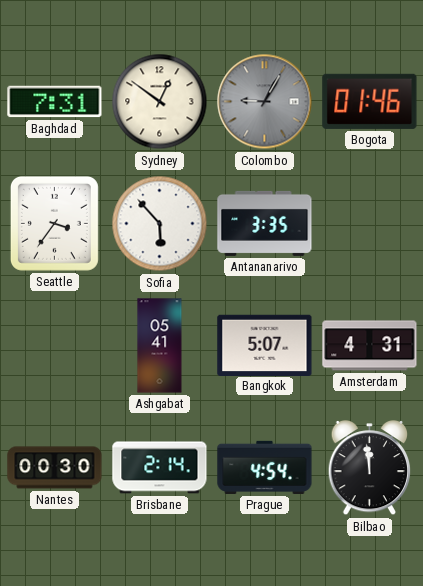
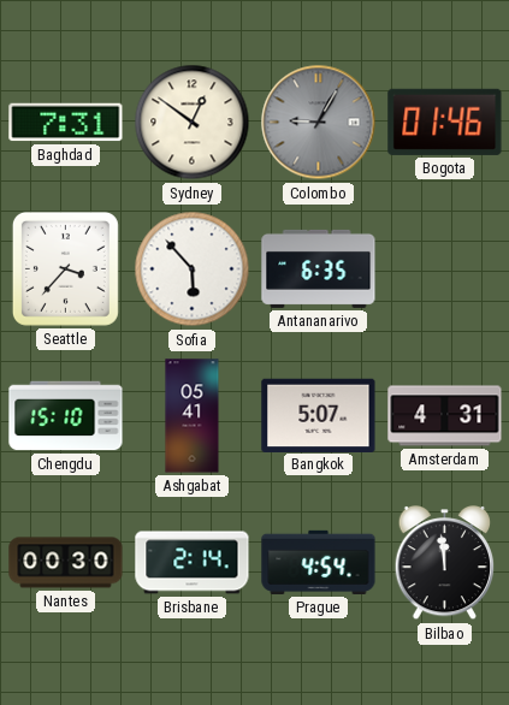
Seattle: 3:36 -> 3:37
Antananarivo: 3:35 -> 6:35
Chengdu: none -> 15:10
